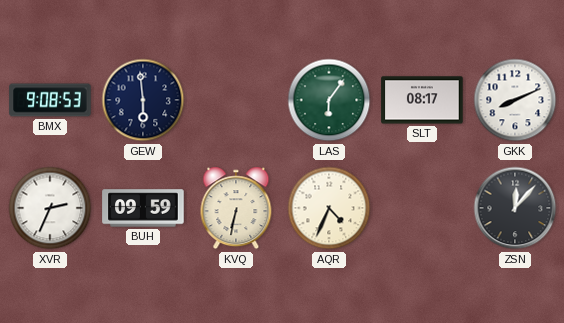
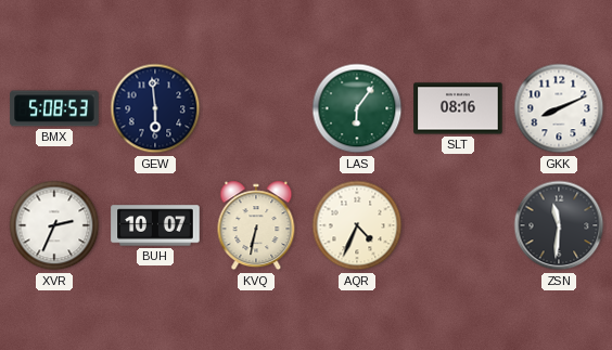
BMX: 9:08 -> 5:08
SLT: 08:17 -> 08:16
BUH: 09:59 -> 10:07
ZSN: 12:07 -> 11:31
